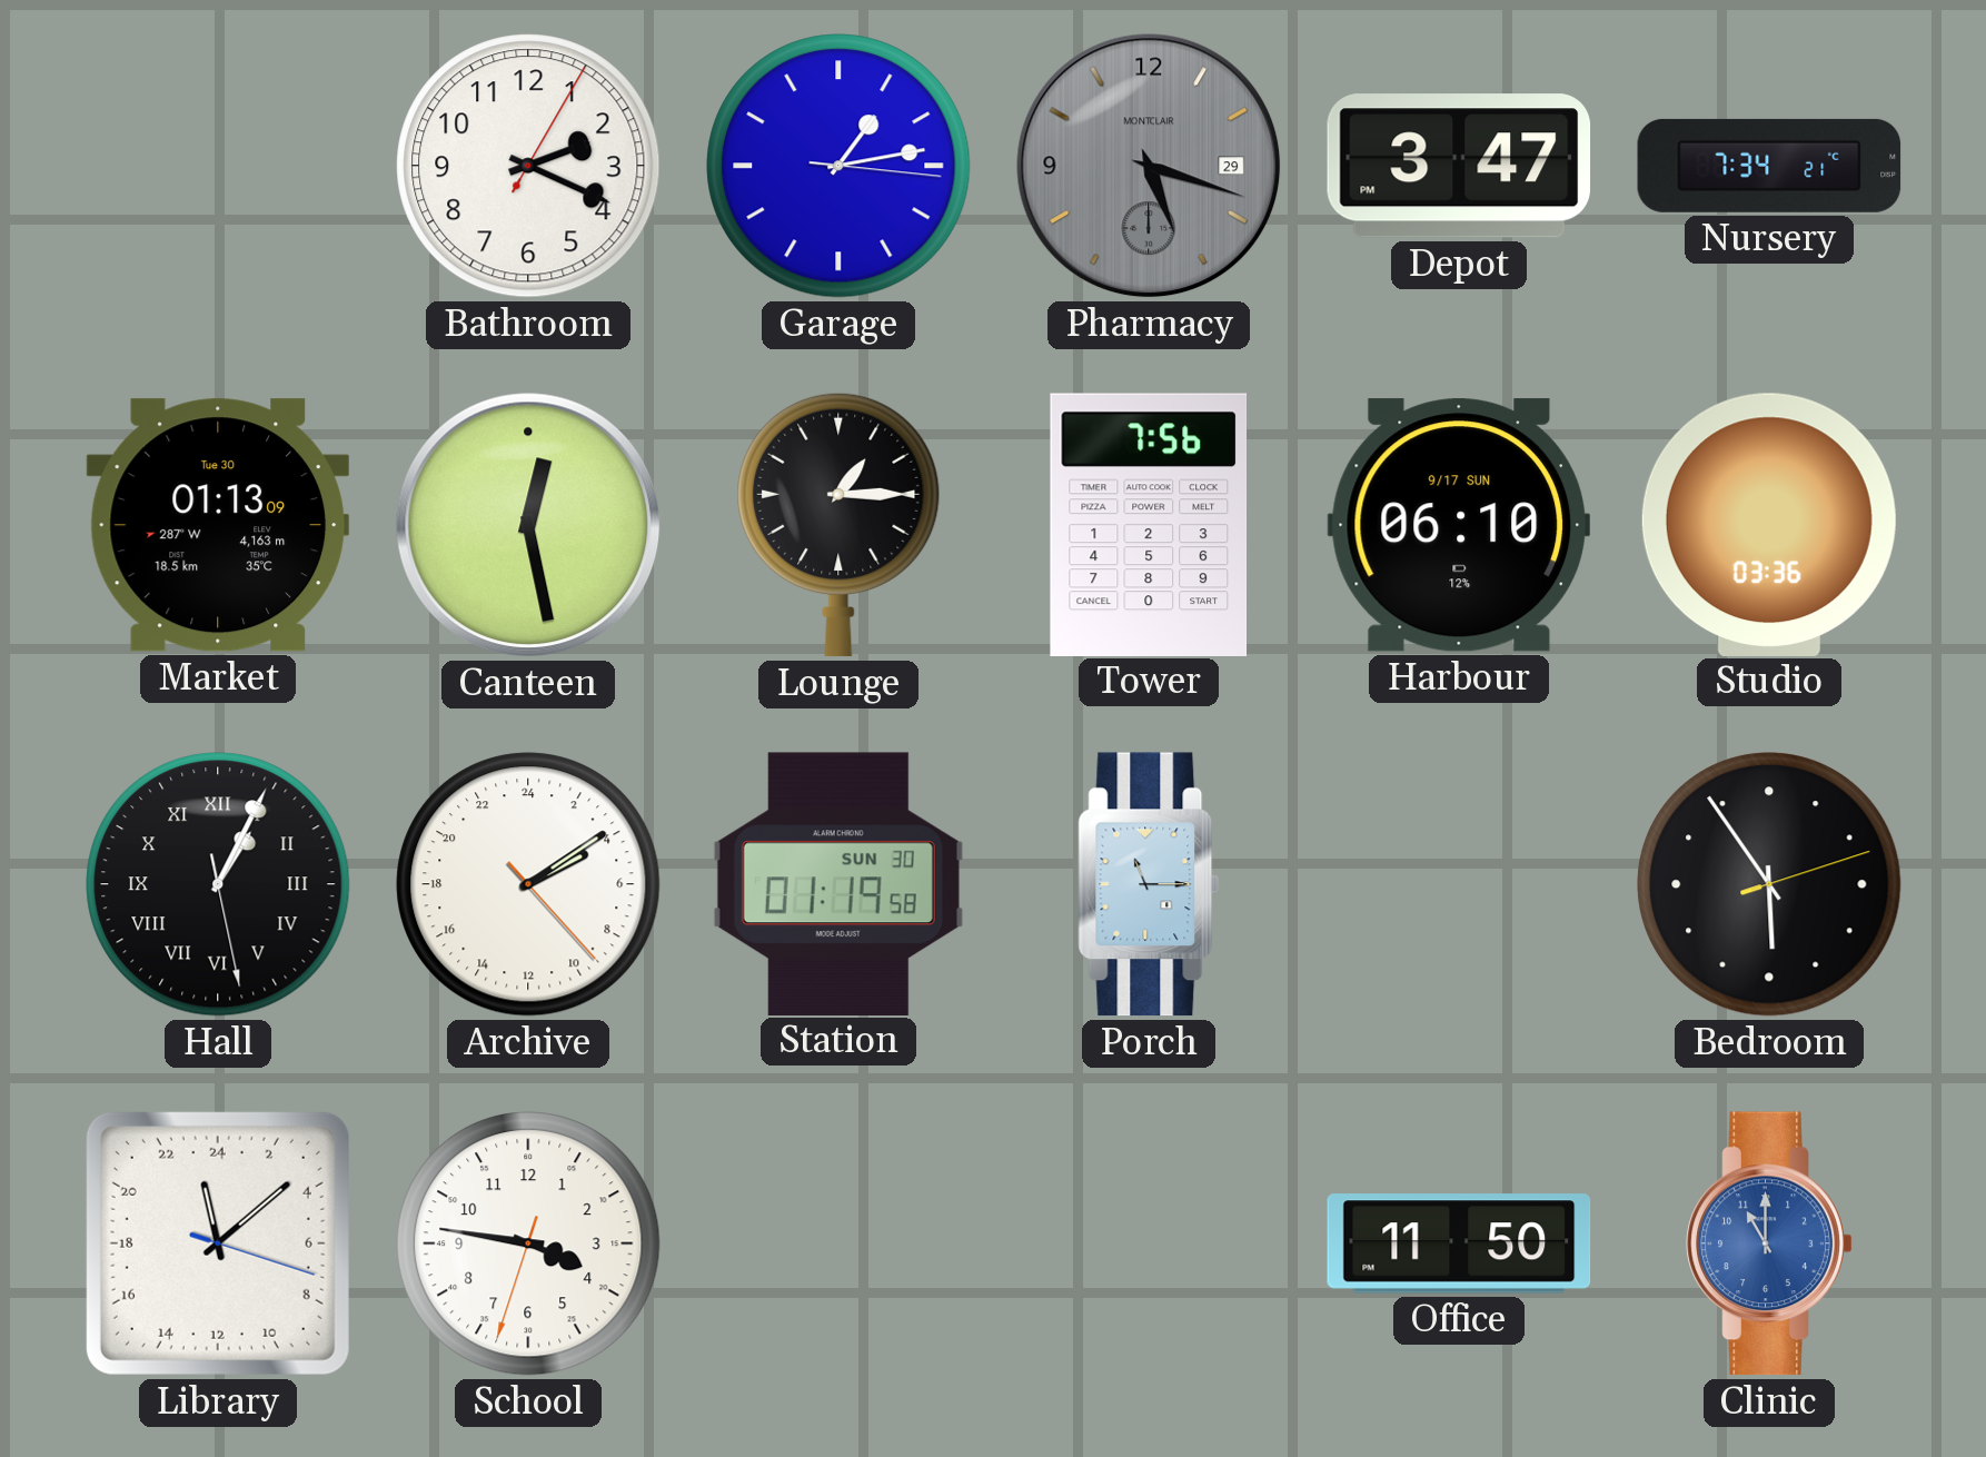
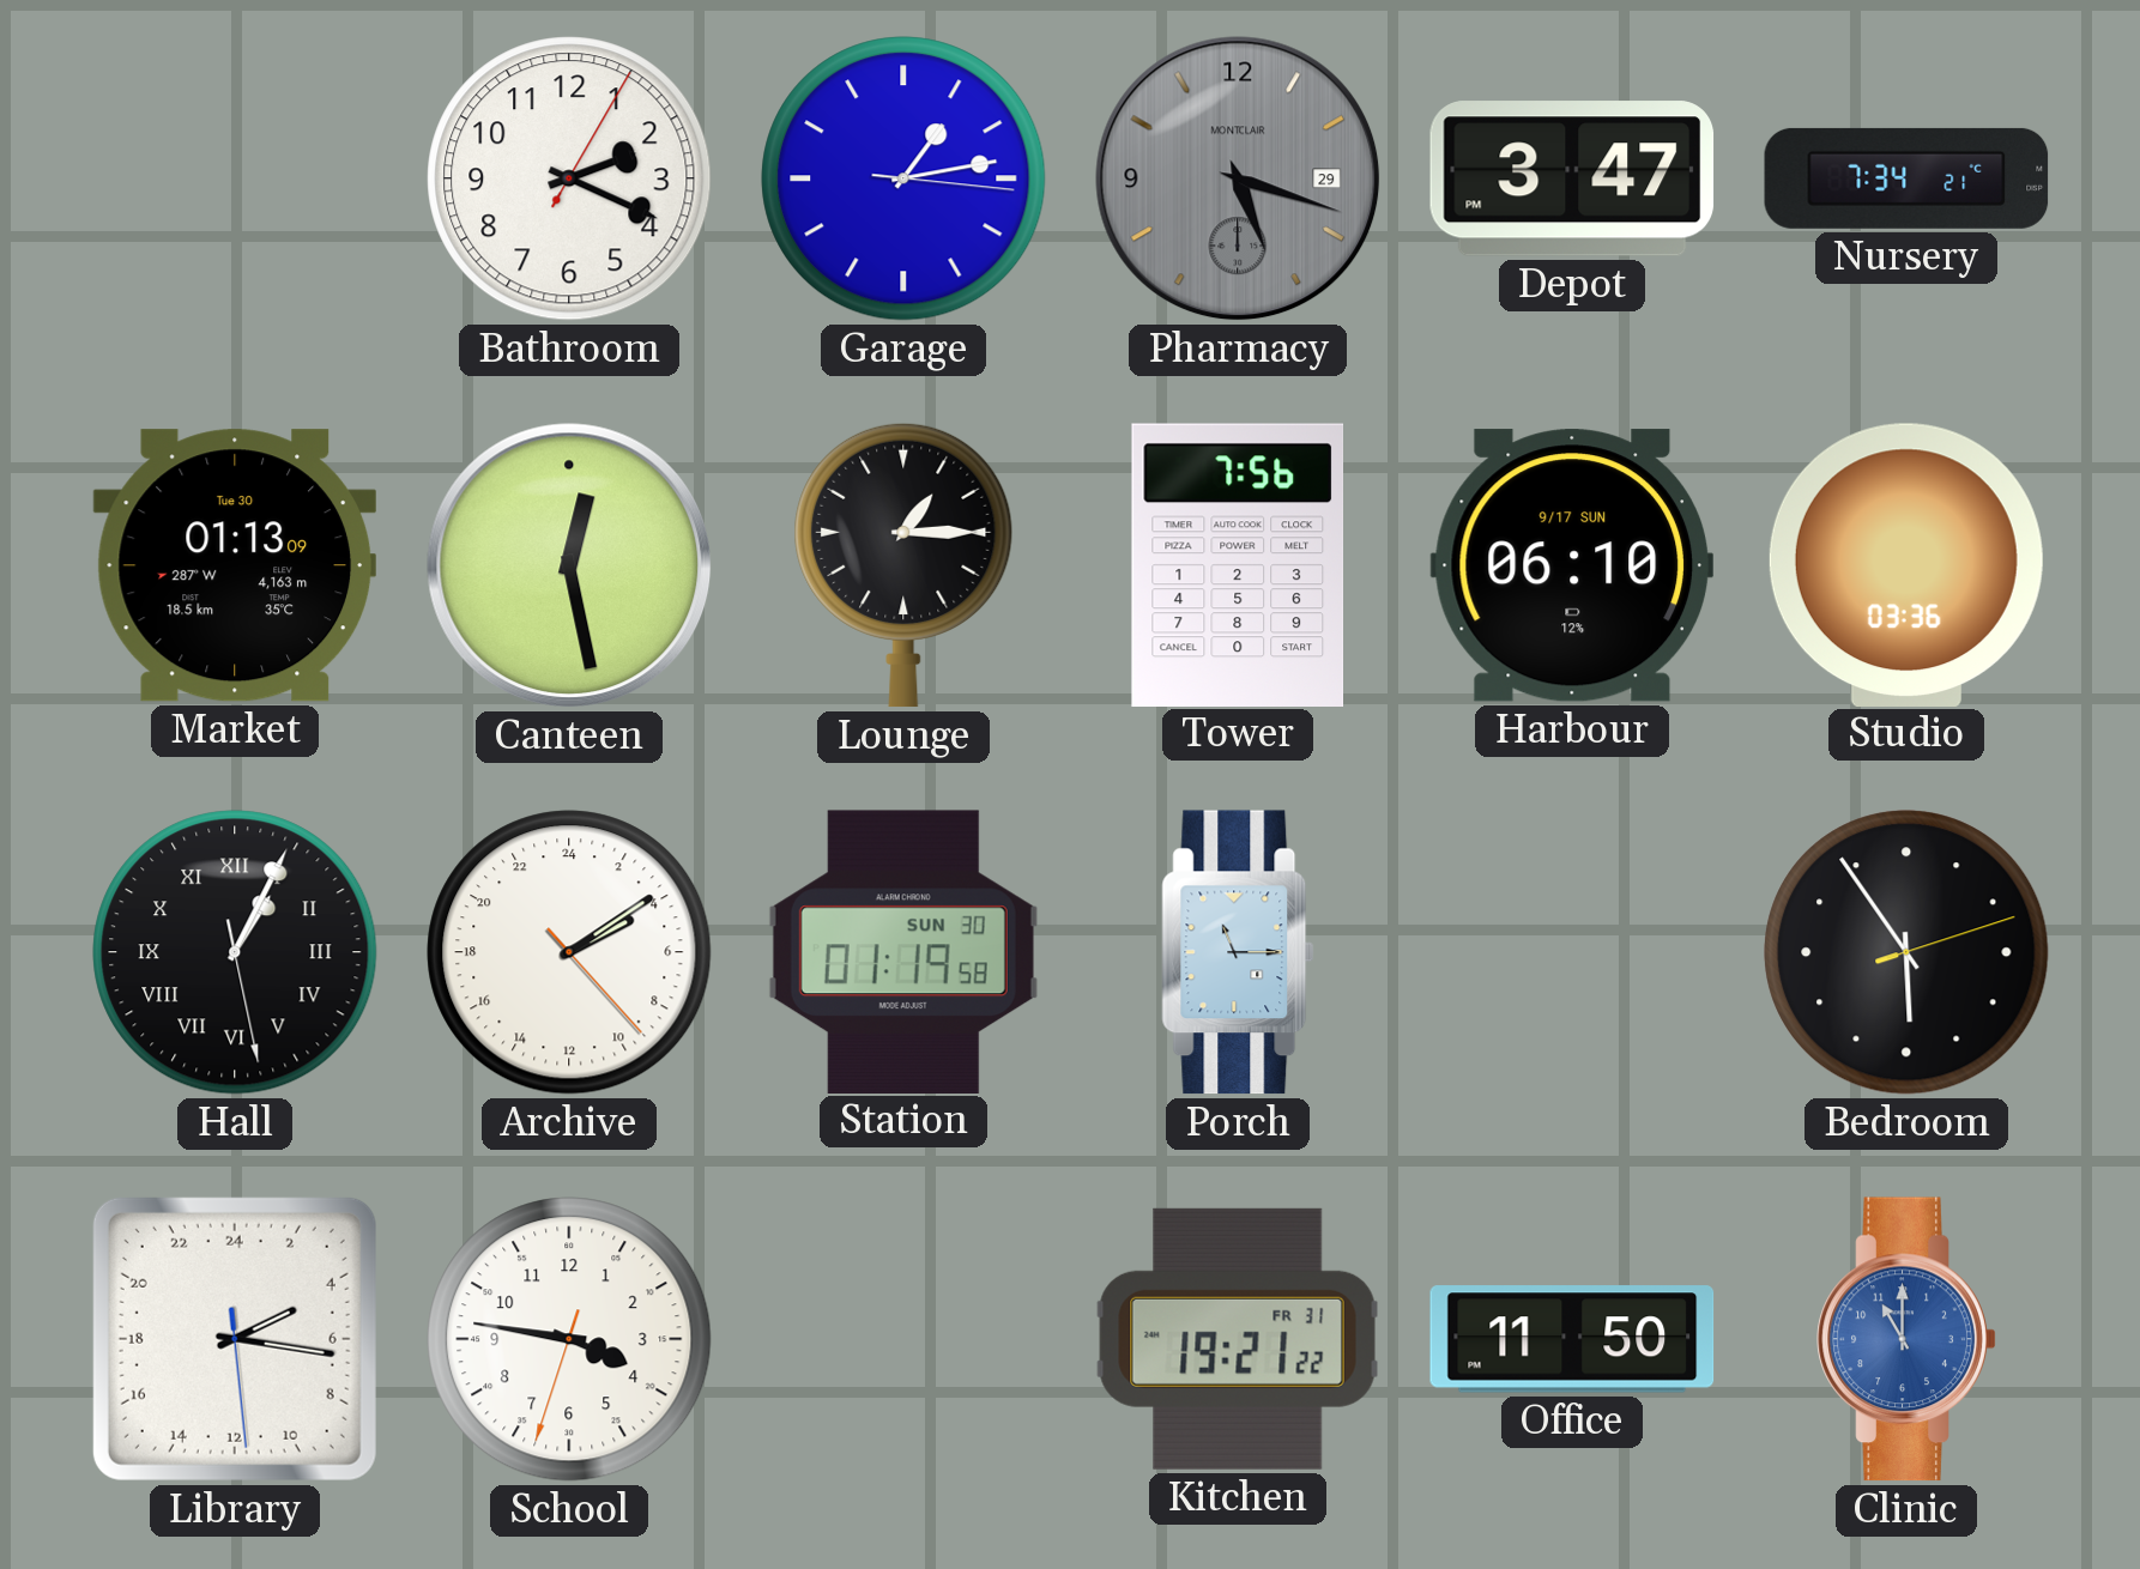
Library: 23:08 -> 4:16
Kitchen: none -> 19:21
